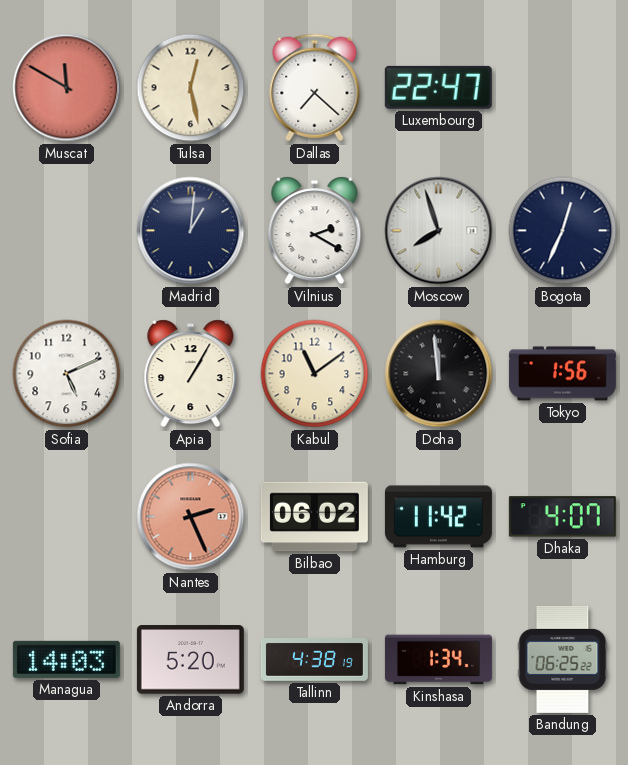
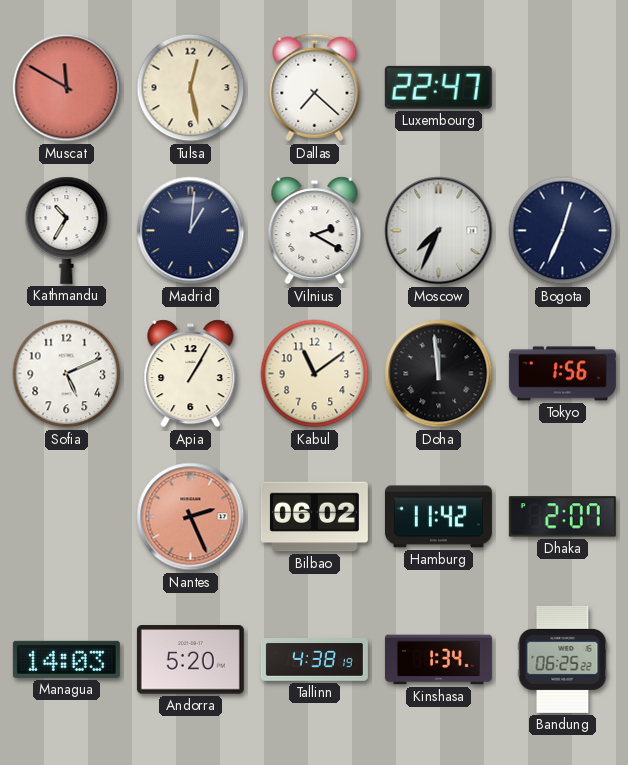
Kathmandu: none -> 10:35
Moscow: 7:57 -> 7:34
Dhaka: 4:07 -> 2:07
